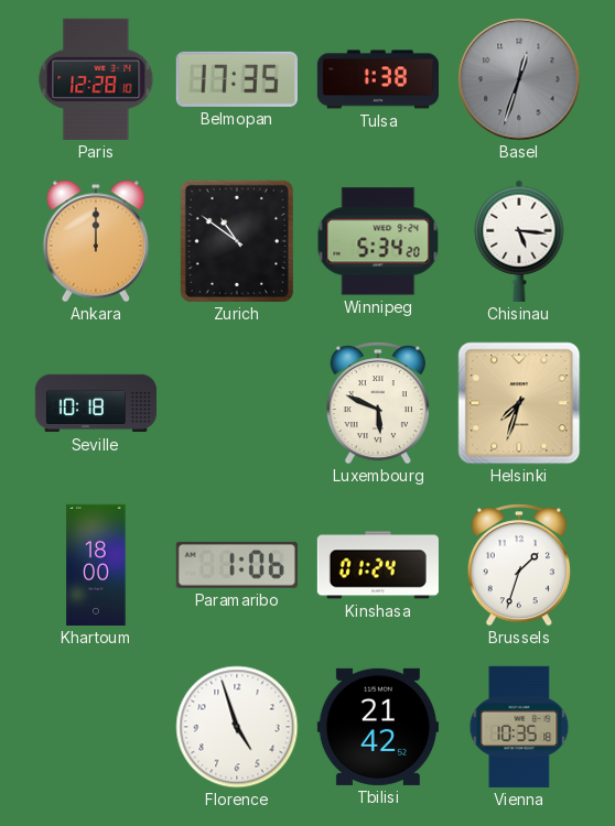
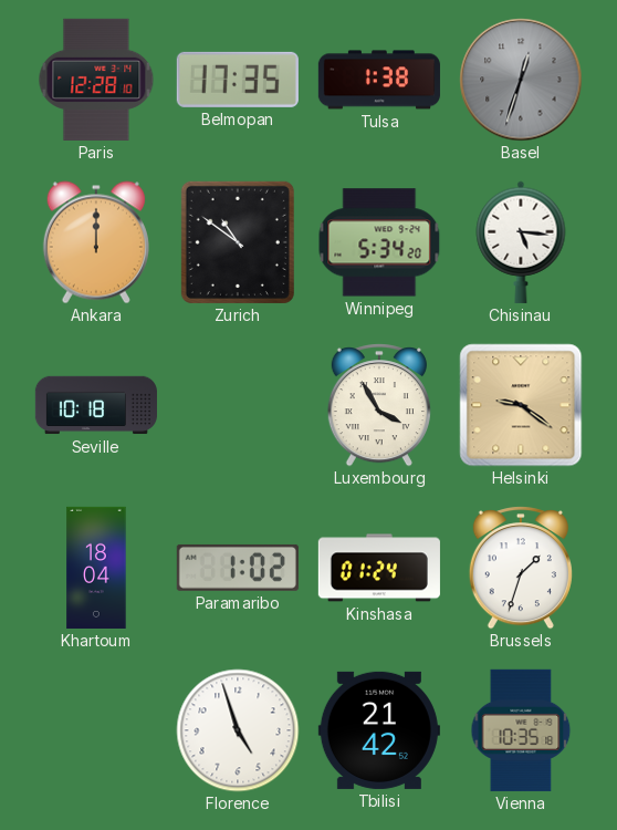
Luxembourg: 5:49 -> 3:55
Helsinki: 7:33 -> 9:21
Khartoum: 18:00 -> 18:04
Paramaribo: 1:06 -> 1:02
